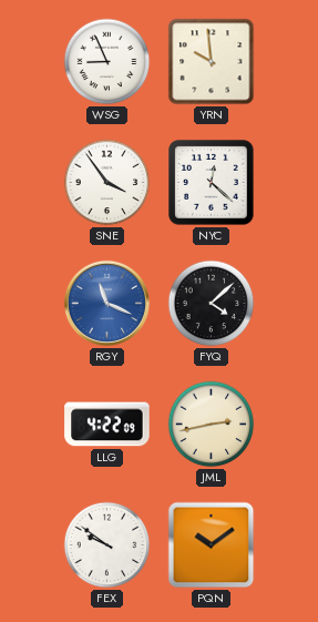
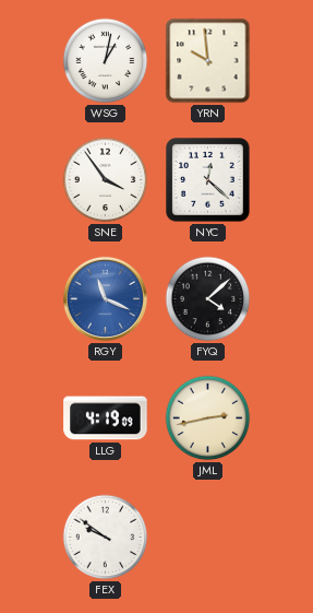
WSG: 8:56 -> 1:02
LLG: 4:22 -> 4:19
PQN: 10:09 -> none
